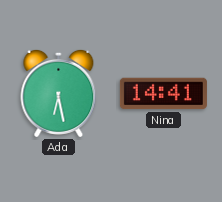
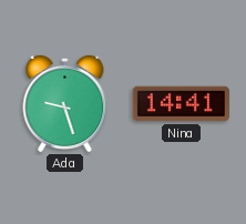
Ada: 6:28 -> 9:27
